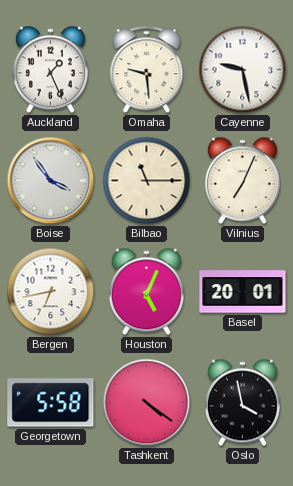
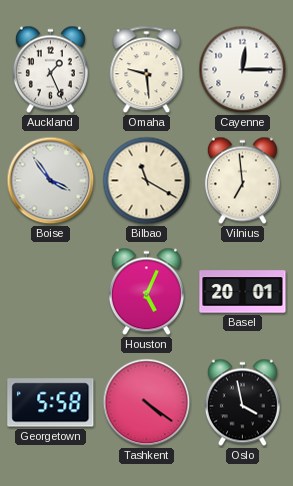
Cayenne: 9:28 -> 12:15
Bilbao: 11:15 -> 11:20
Vilnius: 7:04 -> 6:59
Bergen: 6:43 -> none
